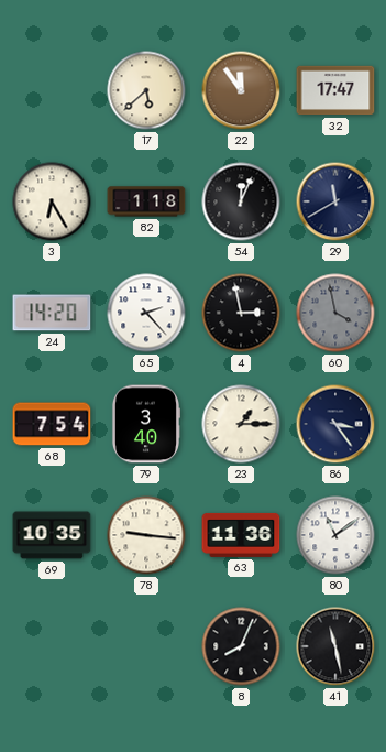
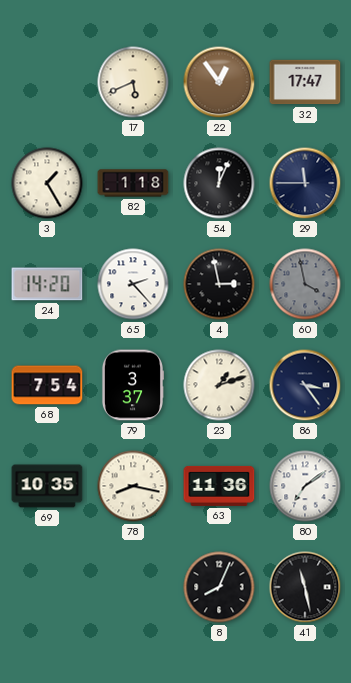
17: 5:38 -> 5:41
22: 11:54 -> 12:54
3: 6:25 -> 1:25
29: 11:40 -> 11:45
79: 3:40 -> 3:37
23: 1:15 -> 1:12
78: 9:16 -> 8:17
80: 11:09 -> 7:09
